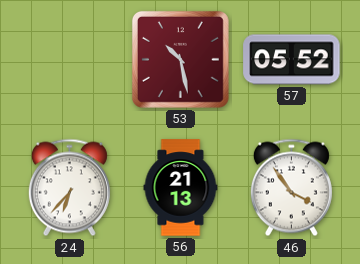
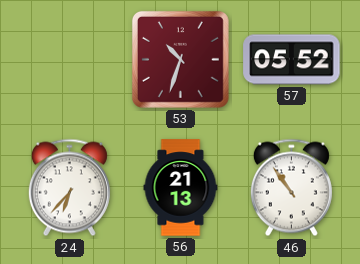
53: 10:28 -> 10:33
46: 3:54 -> 10:54
